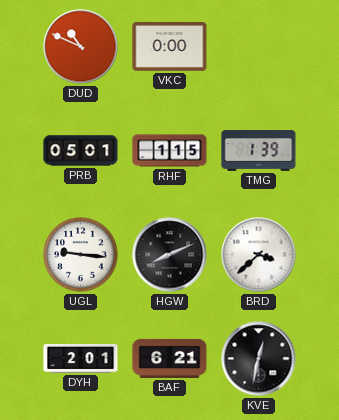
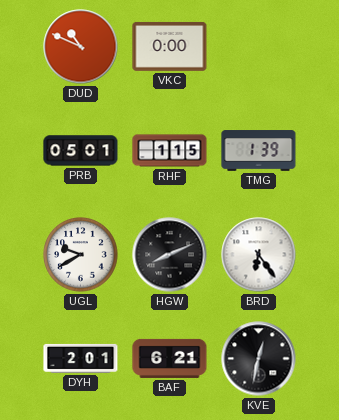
UGL: 9:16 -> 9:40
BRD: 3:38 -> 6:24
